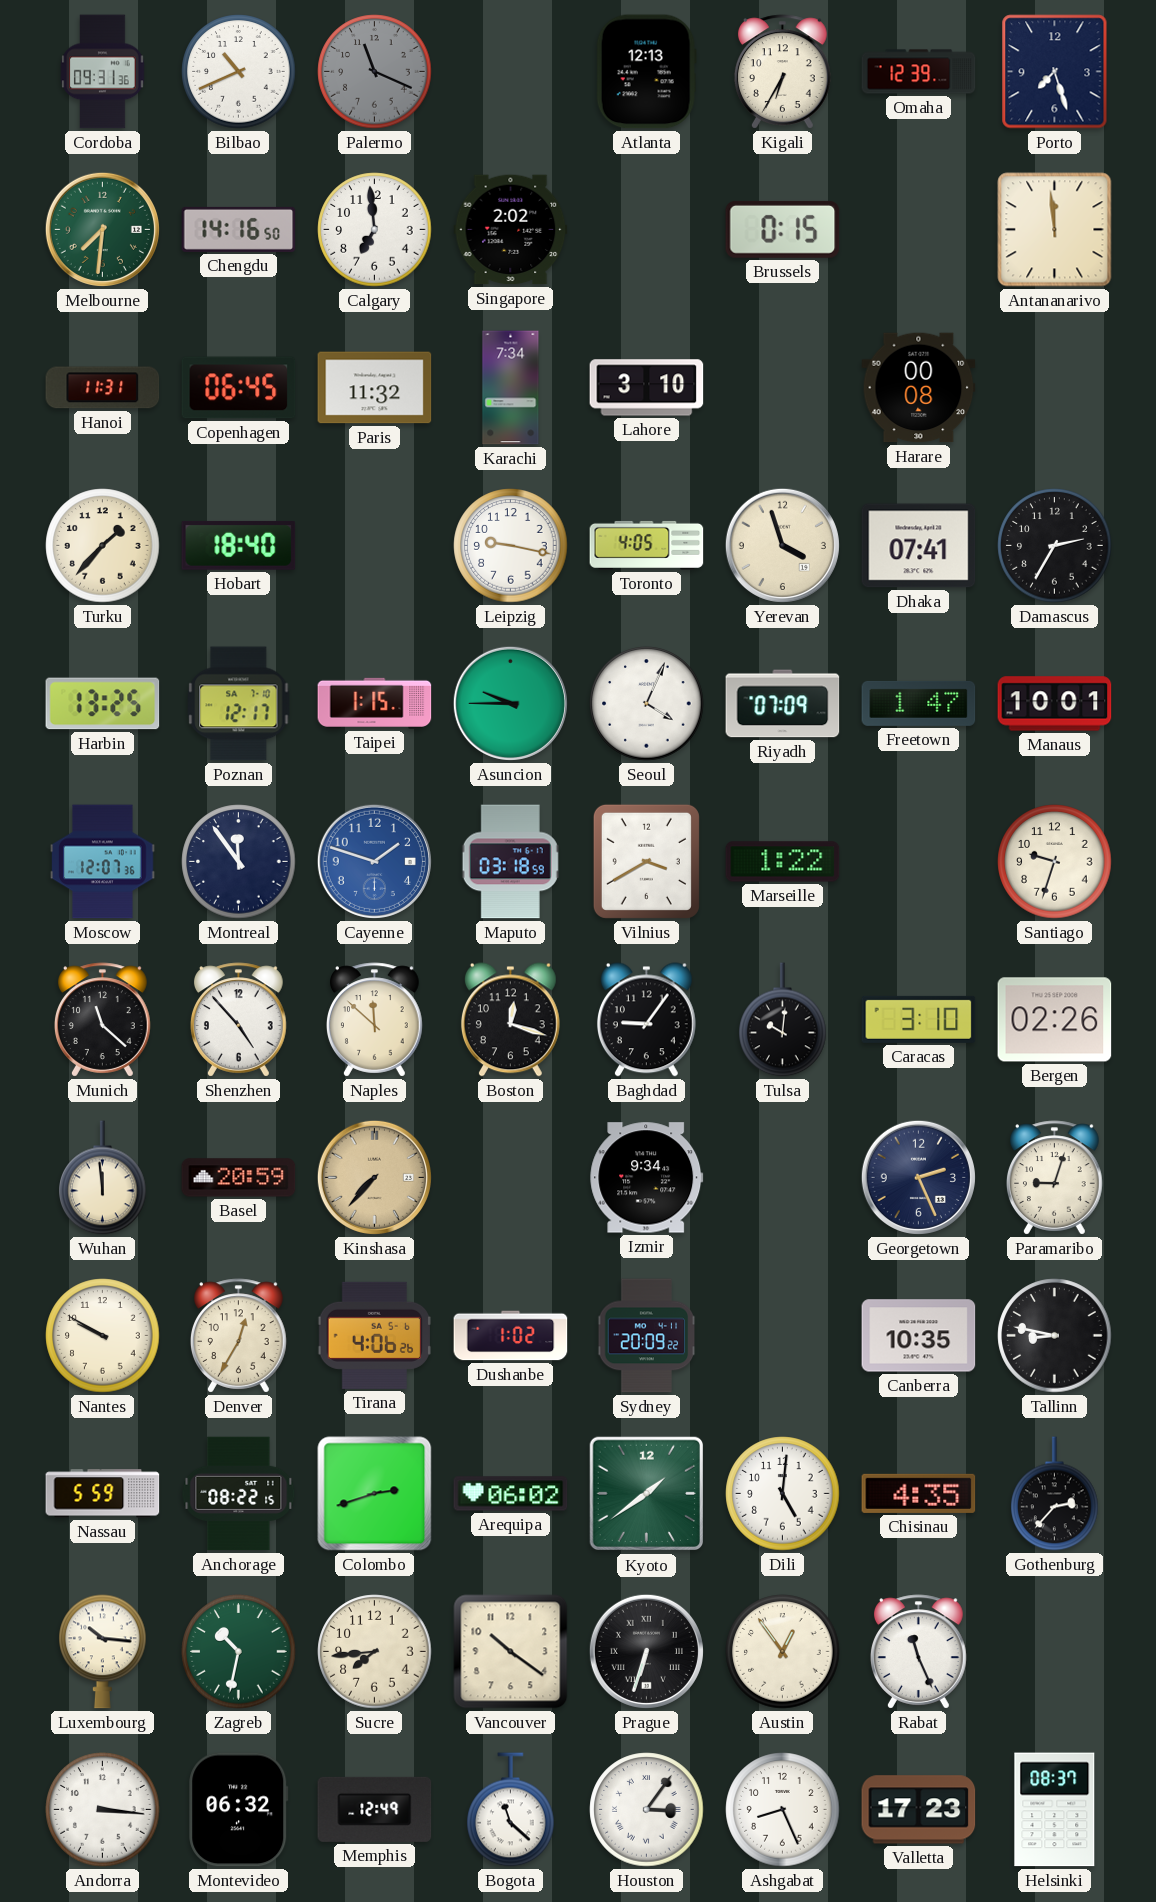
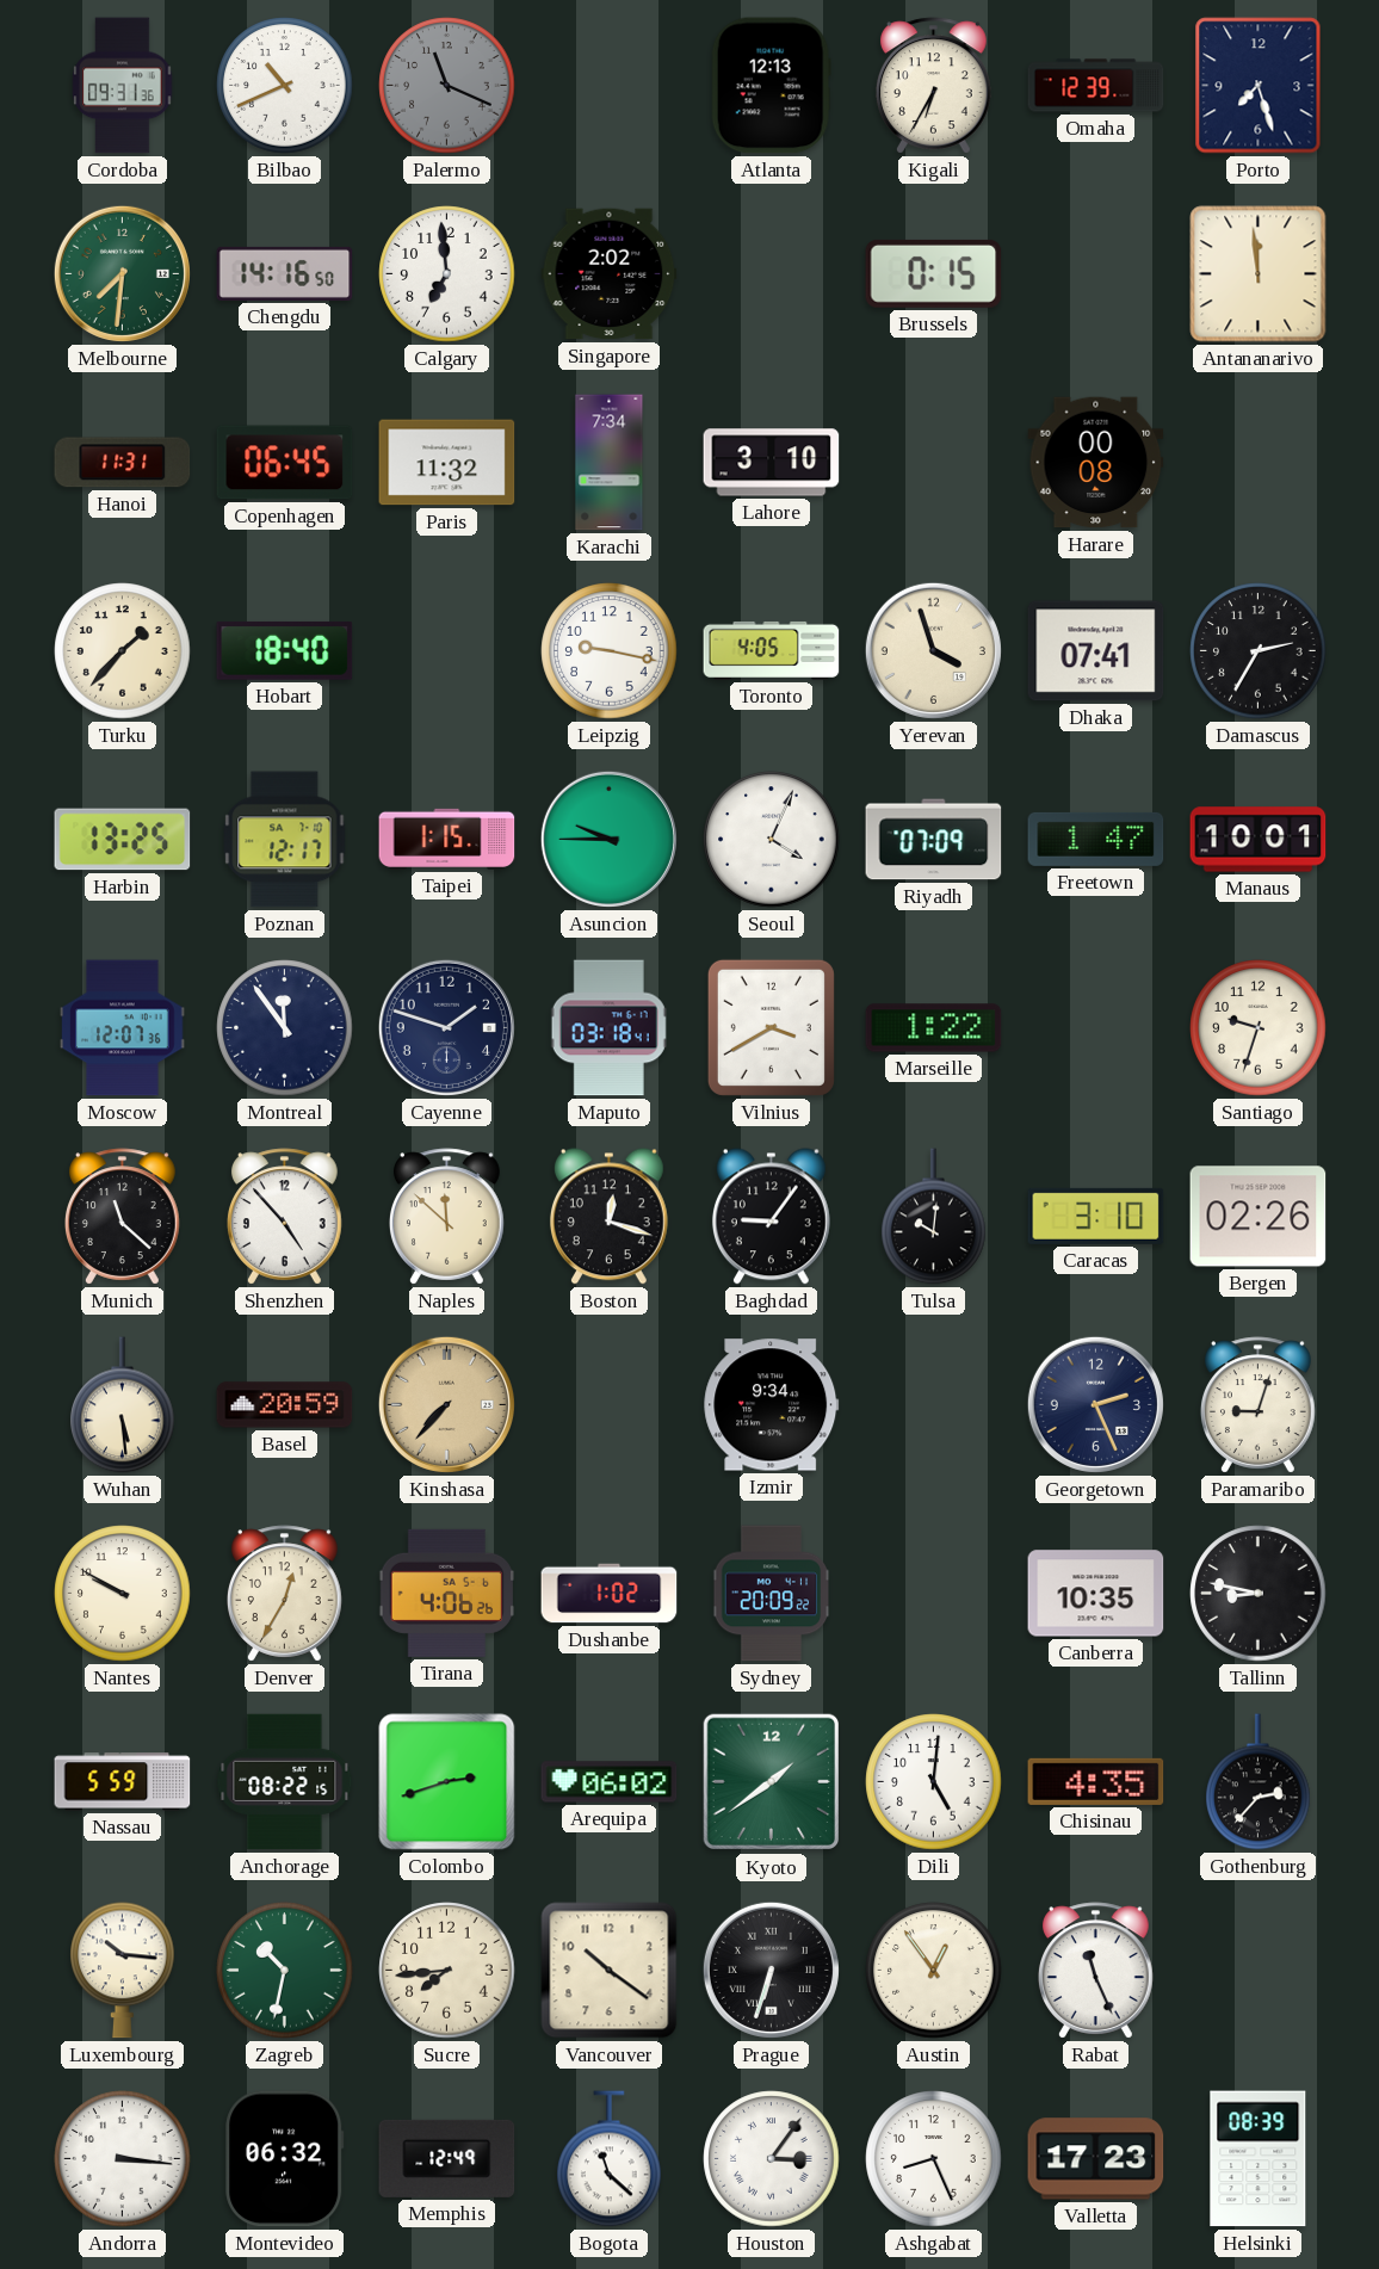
Cayenne dial: blue -> navy
Maputo: 03:18:59 -> 03:18:41
Wuhan: 11:59 -> 5:29
Helsinki: 08:37 -> 08:39
